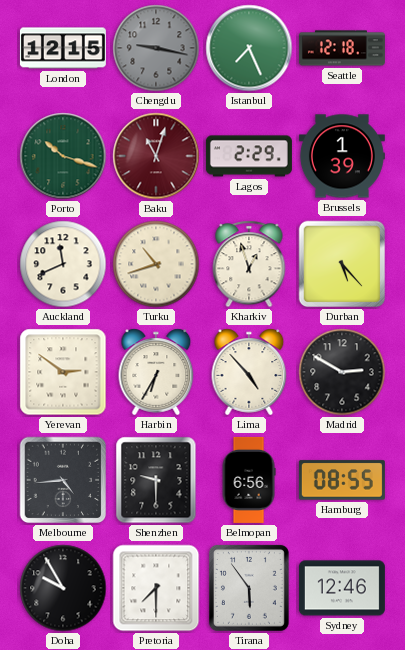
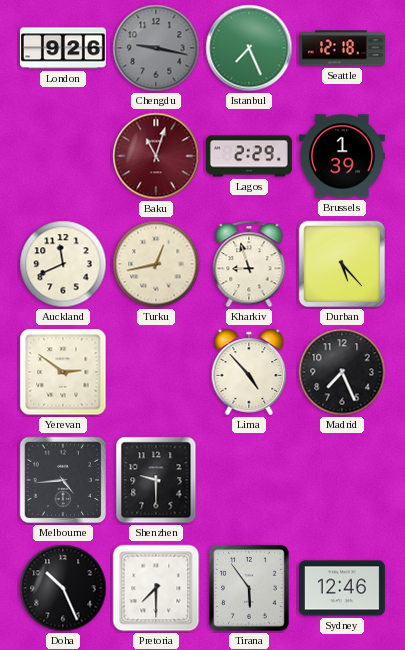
London: 12:15 -> 9:26
Porto: 10:18 -> none
Turku: 10:42 -> 12:43
Kharkiv: 12:57 -> 8:57
Harbin: 6:35 -> none
Madrid: 2:50 -> 7:26
Belmopan: 6:56 -> none
Hamburg: 08:55 -> none
Doha: 9:55 -> 10:26
